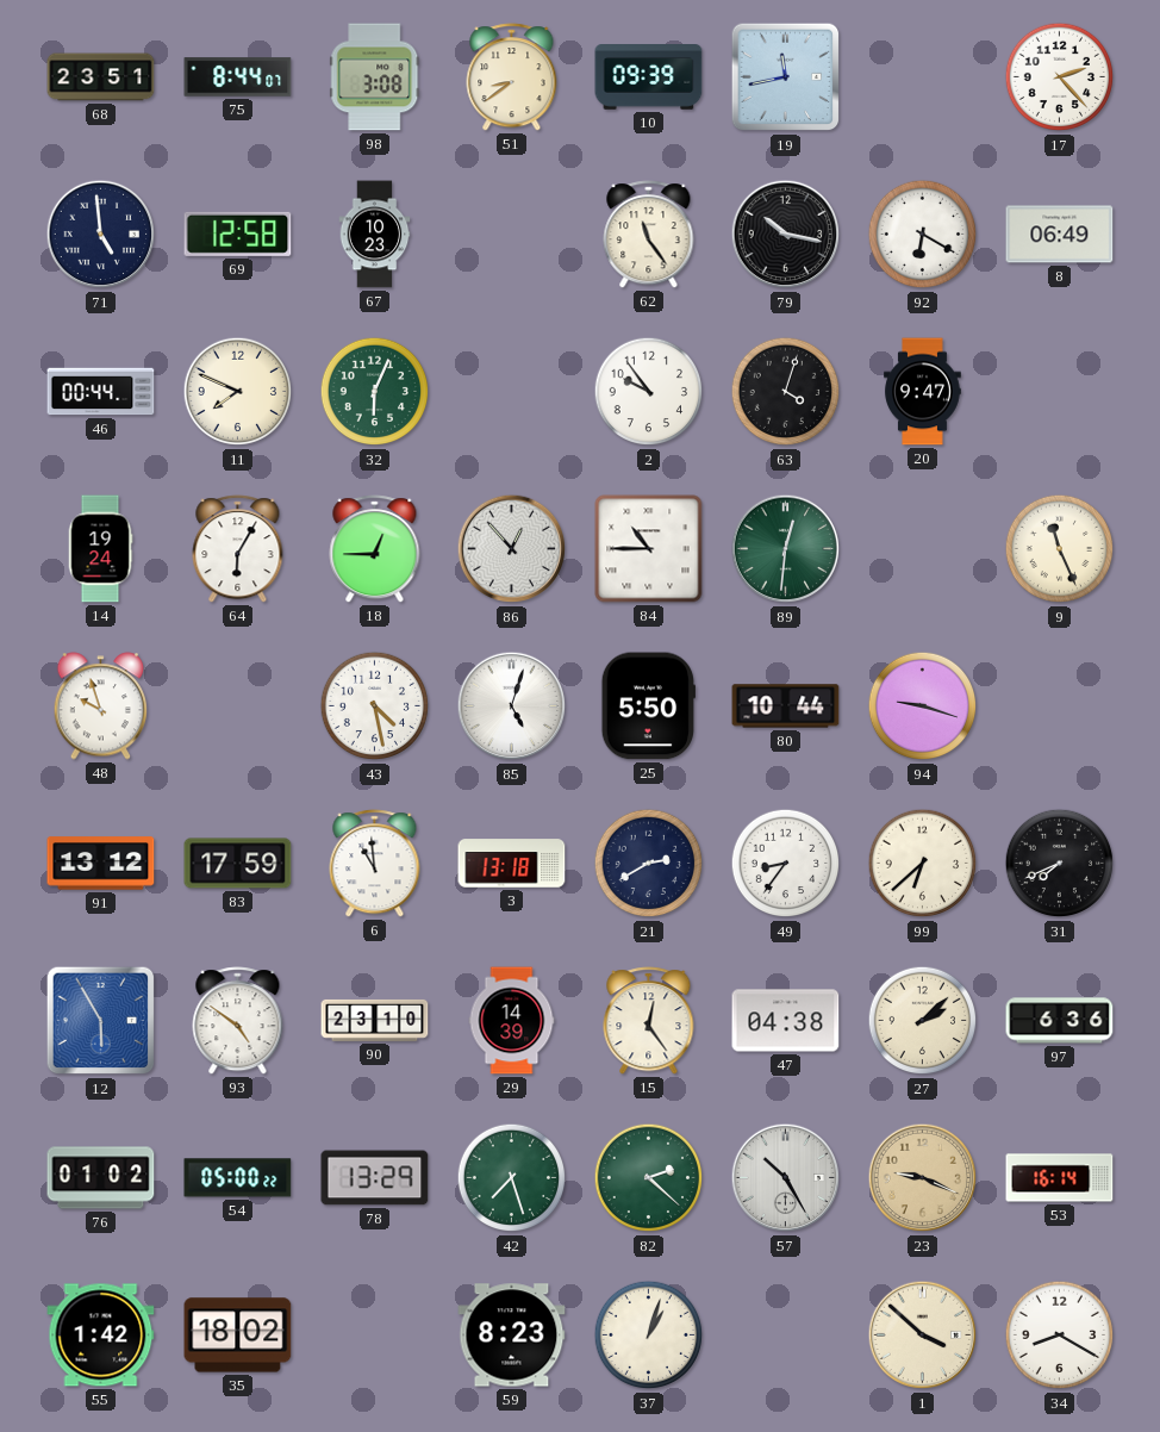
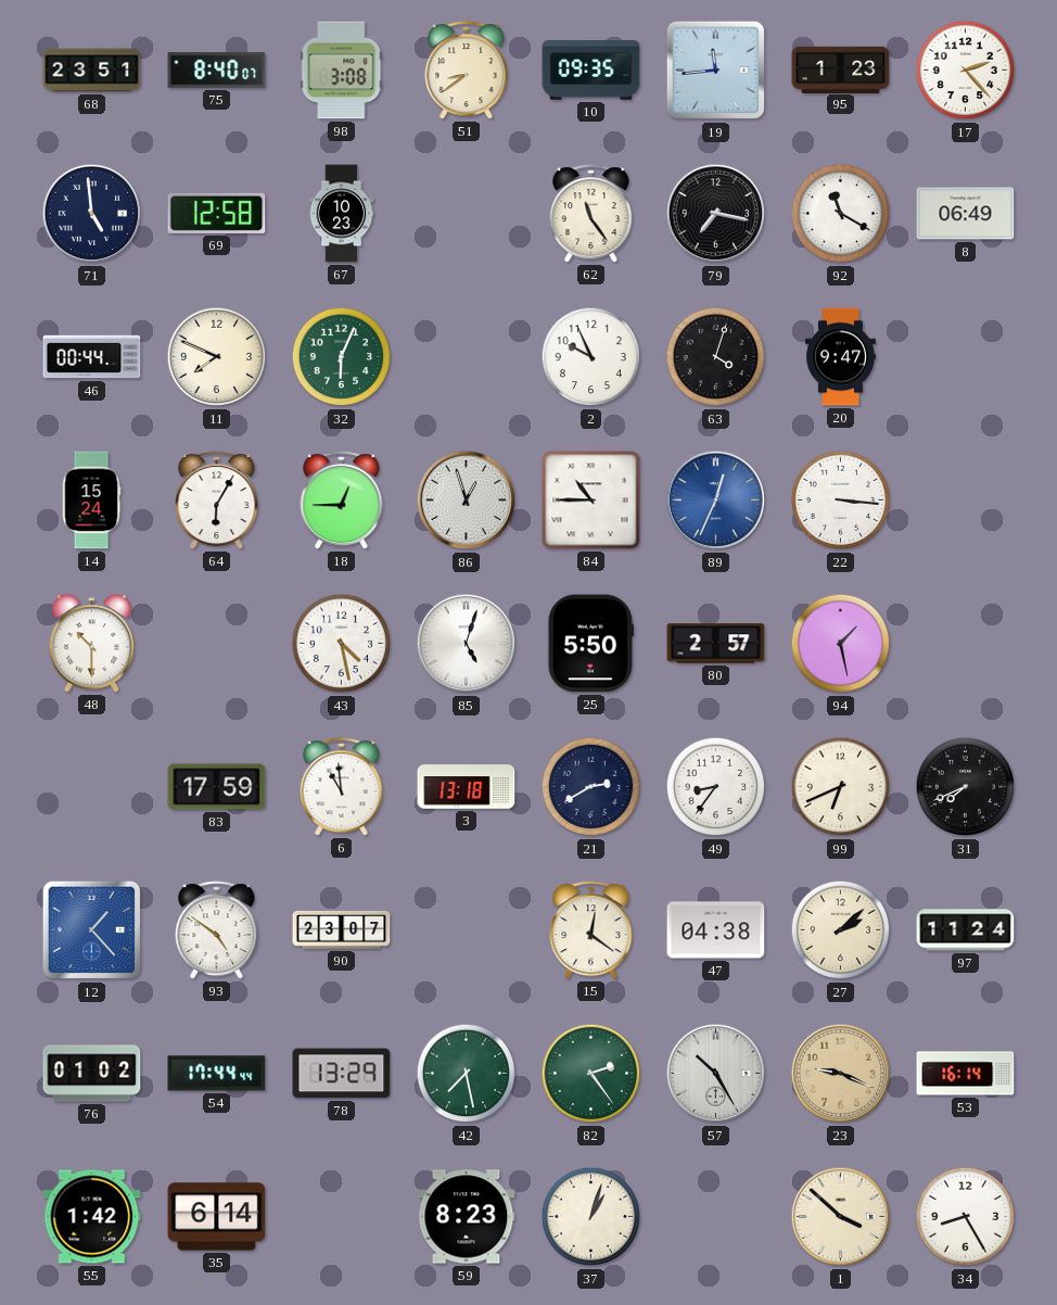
75: 8:44 -> 8:40
10: 09:39 -> 09:35
19: 11:43 -> 11:44
95: none -> 1:23
79: 10:17 -> 7:17
92: 6:20 -> 11:20
2: 9:54 -> 9:56
14: 19:24 -> 15:24
86: 12:53 -> 12:57
89: 12:31 -> 12:34
89 dial: green -> blue
22: none -> 3:16
9: 11:26 -> none
48: 9:57 -> 10:30
80: 10:44 -> 2:57
94: 9:18 -> 1:28
91: 13:12 -> none
99: 6:38 -> 6:41
12: 5:55 -> 1:23
90: 23:10 -> 23:07
29: 14:39 -> none
15: 12:24 -> 12:21
97: 6:36 -> 11:24
54: 05:00 -> 17:44
42: 7:27 -> 7:28
82: 2:22 -> 2:24
35: 18:02 -> 6:14
34: 8:20 -> 8:25
